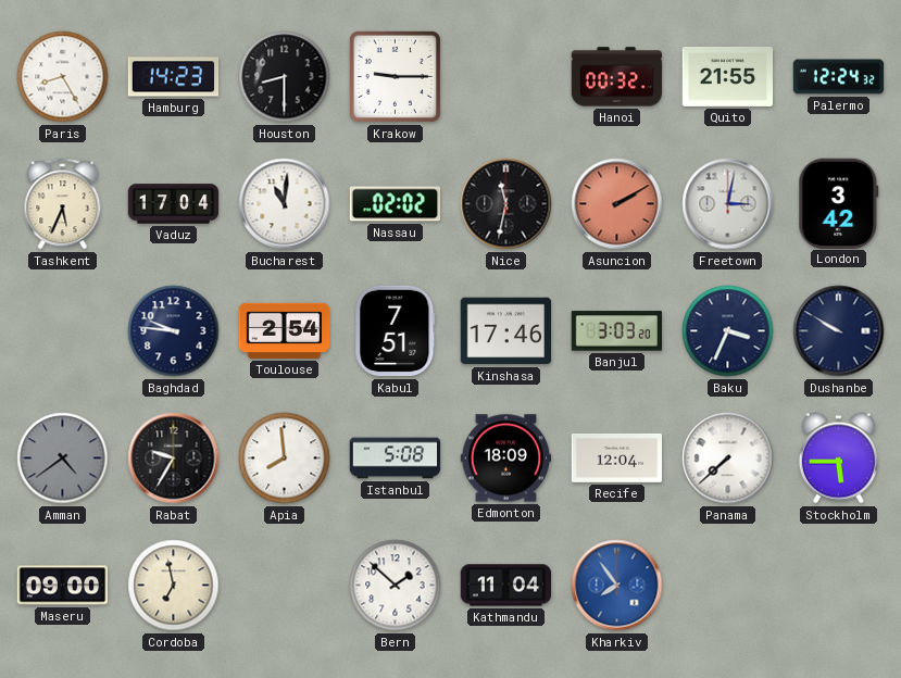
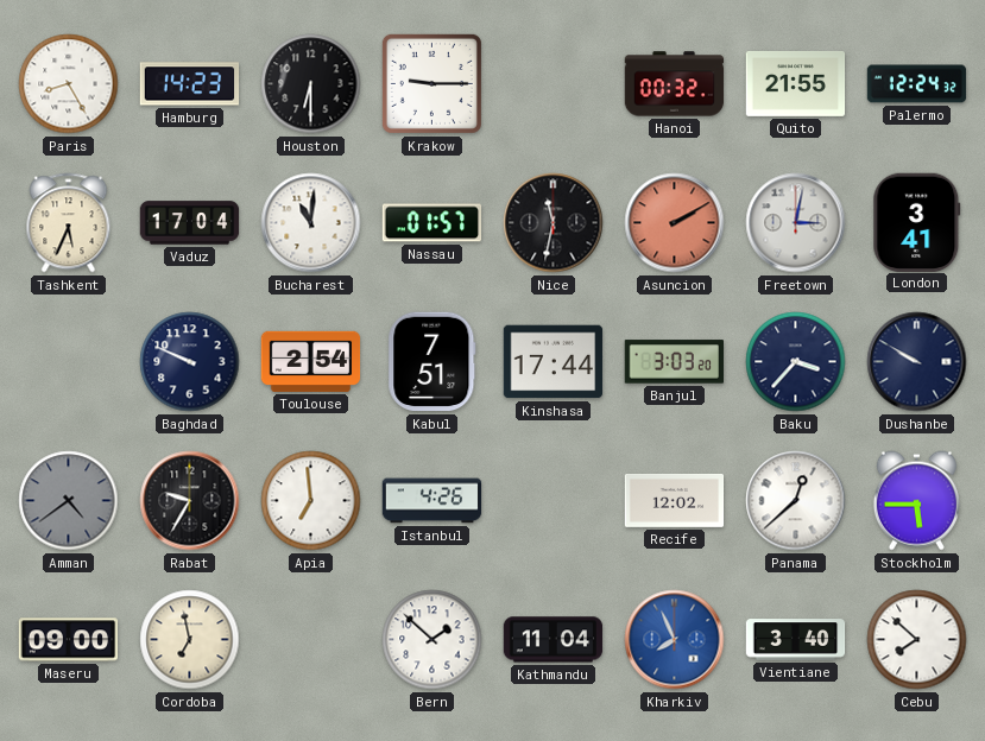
Houston: 8:30 -> 6:30
Nassau: 02:02 -> 01:57
London: 3:42 -> 3:41
Baghdad: 9:46 -> 9:49
Kinshasa: 17:46 -> 17:44
Baku: 3:34 -> 3:37
Apia: 7:59 -> 6:59
Istanbul: 5:08 -> 4:26
Edmonton: 18:09 -> none
Recife: 12:04 -> 12:02
Panama: 7:38 -> 12:38
Kharkiv: 7:54 -> 7:56
Vientiane: none -> 3:40
Cebu: none -> 7:52
